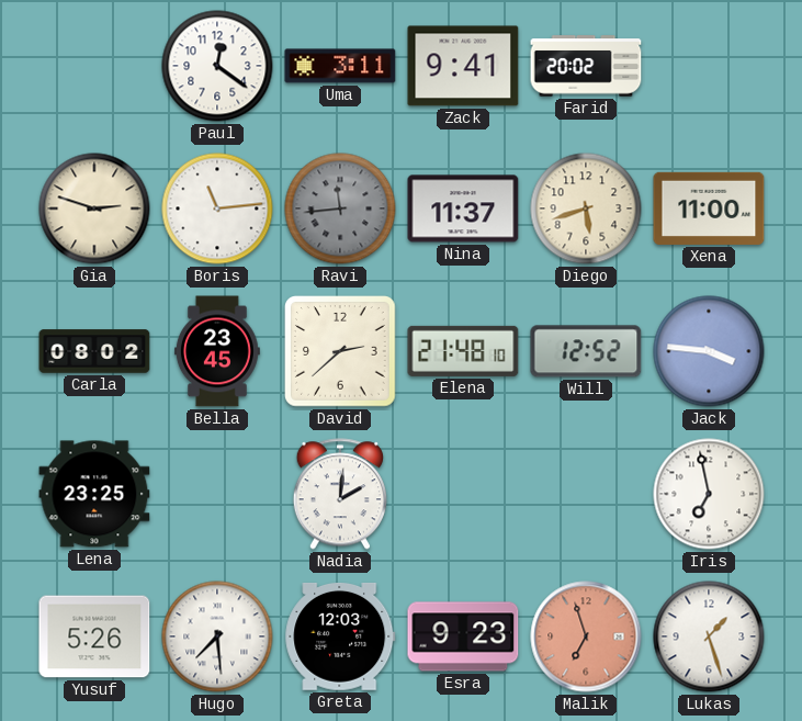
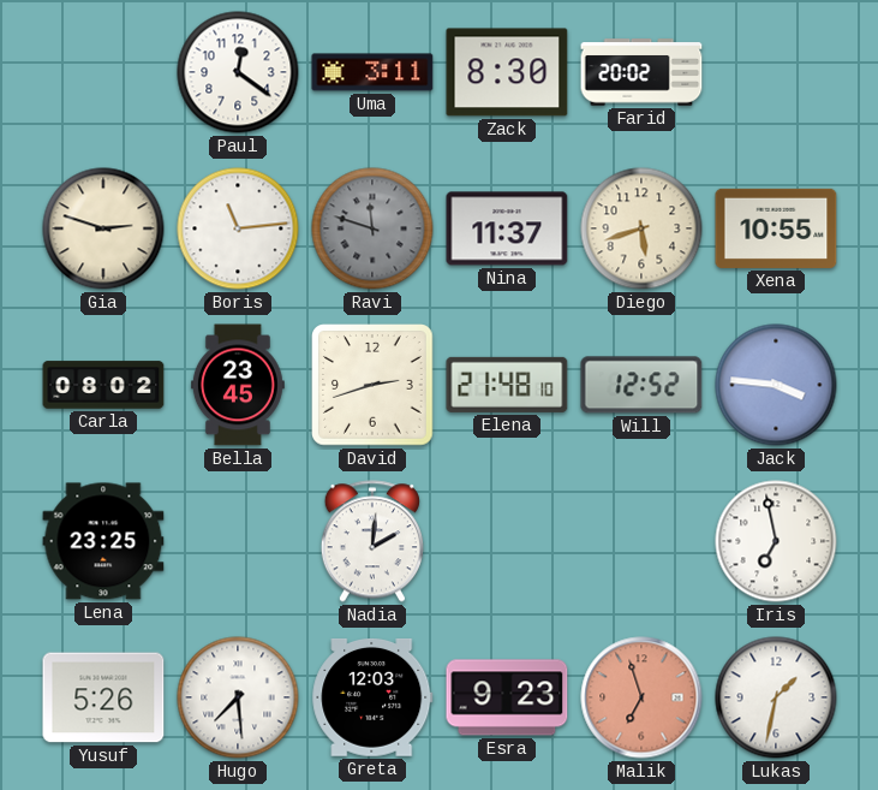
Zack: 9:41 -> 8:30
Ravi: 11:44 -> 11:48
Xena: 11:00 -> 10:55
David: 2:38 -> 2:42
Lukas: 1:27 -> 1:32
